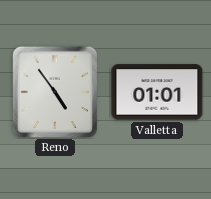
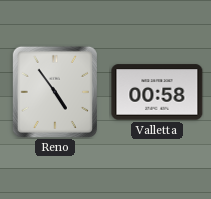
Valletta: 01:01 -> 00:58
